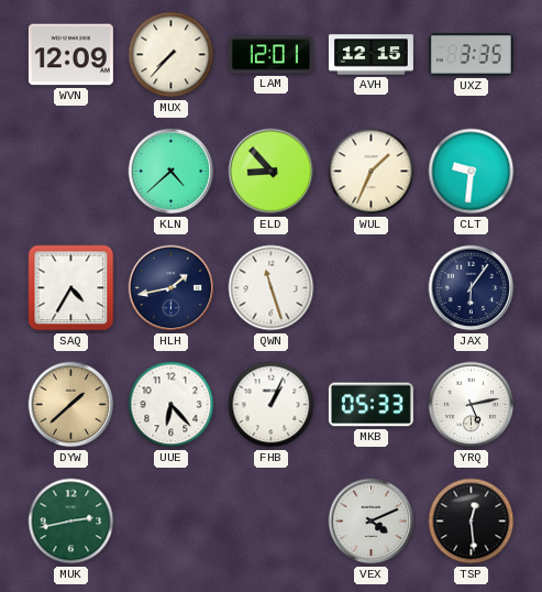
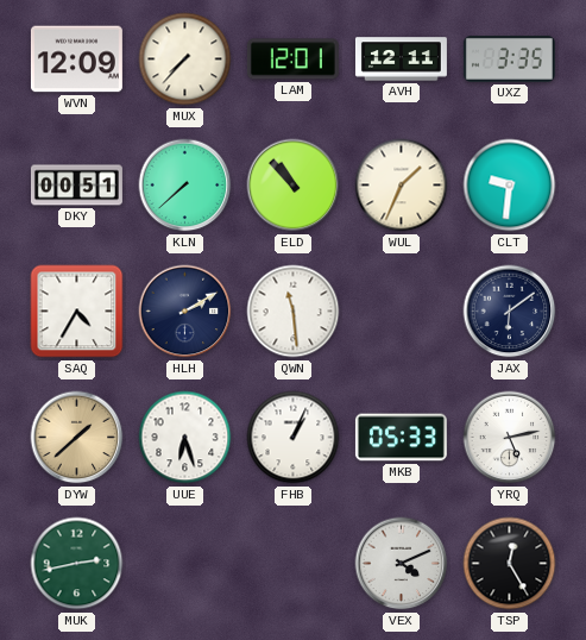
AVH: 12:15 -> 12:11
DKY: none -> 00:51
KLN: 4:38 -> 7:38
ELD: 8:53 -> 10:53
HLH: 1:43 -> 2:10
QWN: 11:27 -> 11:29
JAX: 6:06 -> 6:09
UUE: 6:23 -> 6:27
TSP: 12:29 -> 12:25
